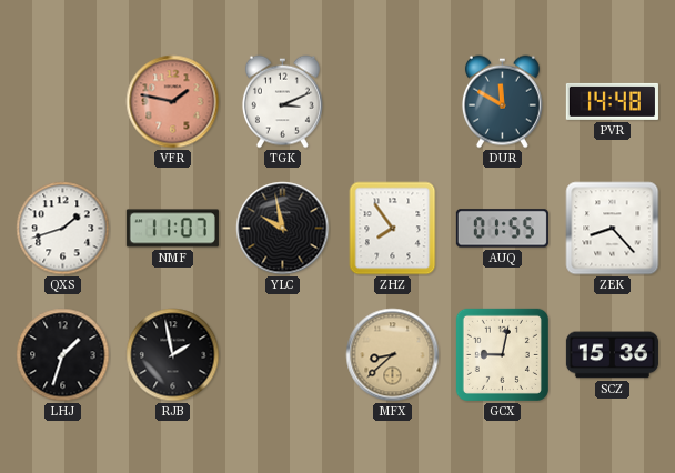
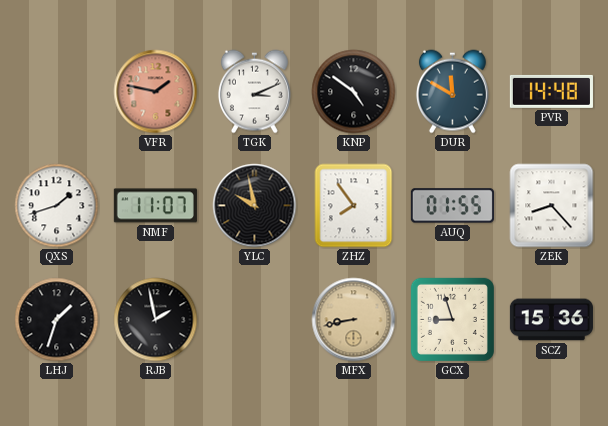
KNP: none -> 4:51
MFX: 8:38 -> 8:43
GCX: 9:02 -> 8:57
